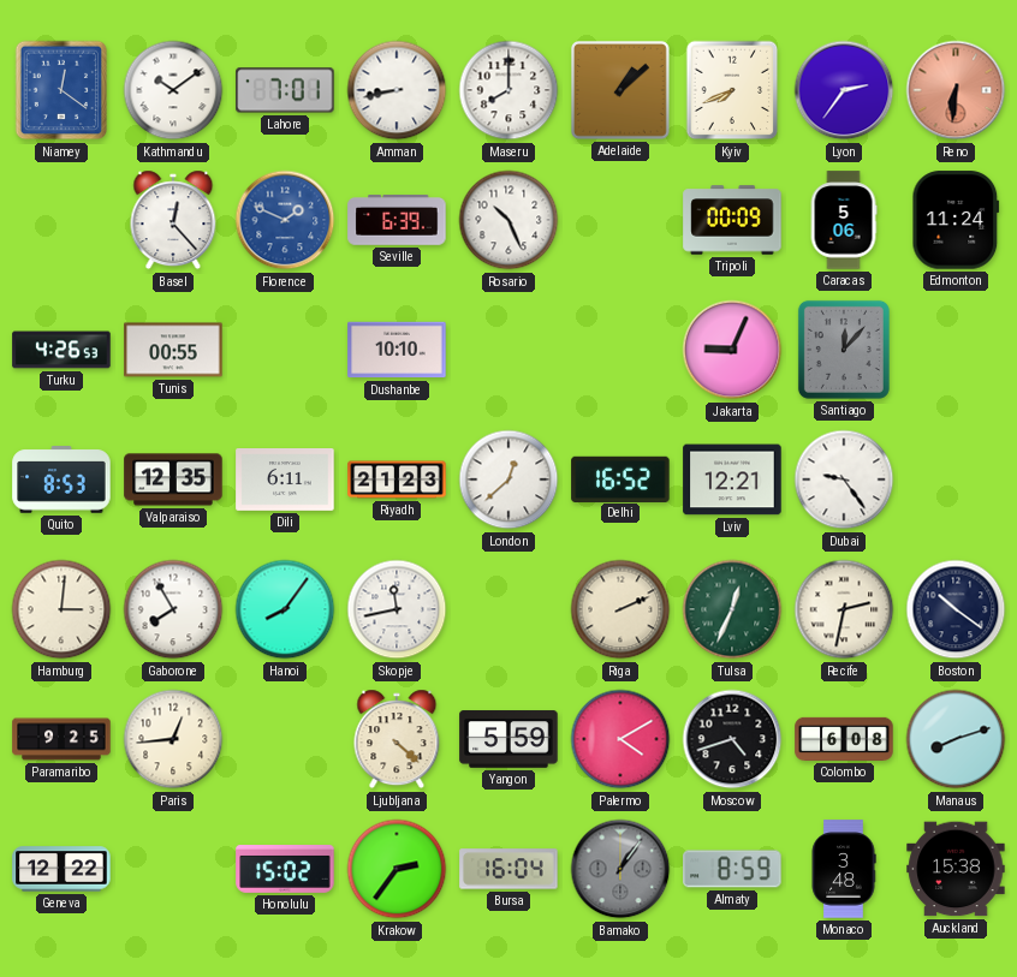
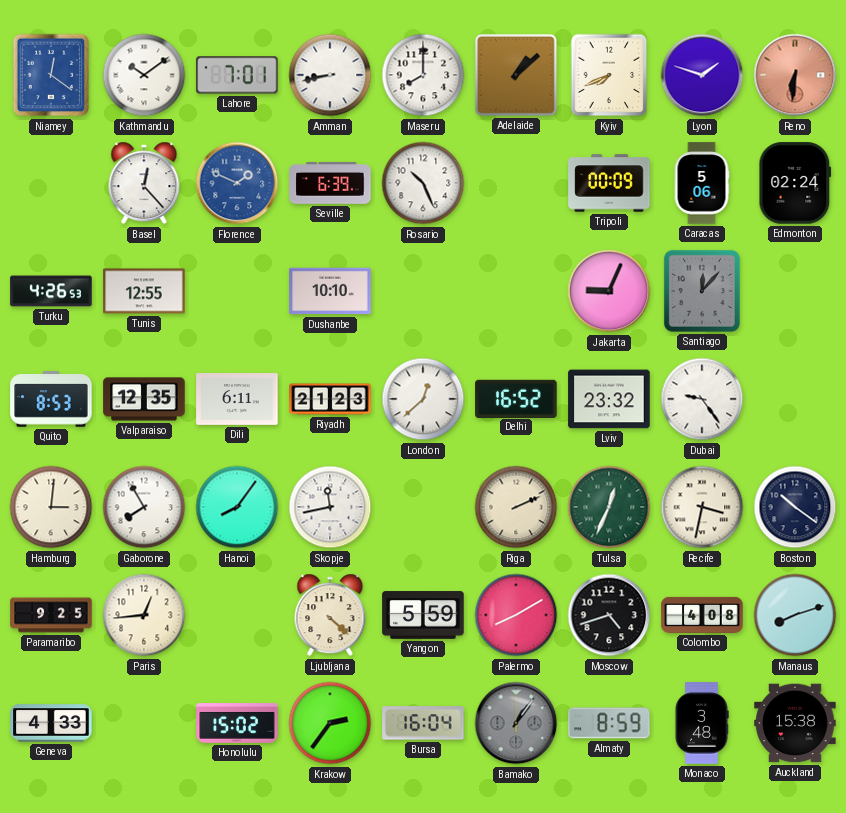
Lyon: 2:36 -> 1:48
Edmonton: 11:24 -> 02:24
Tunis: 00:55 -> 12:55
Lviv: 12:21 -> 23:32
Recife: 2:32 -> 3:32
Palermo: 4:10 -> 8:10
Colombo: 6:08 -> 4:08
Geneva: 12:22 -> 4:33
